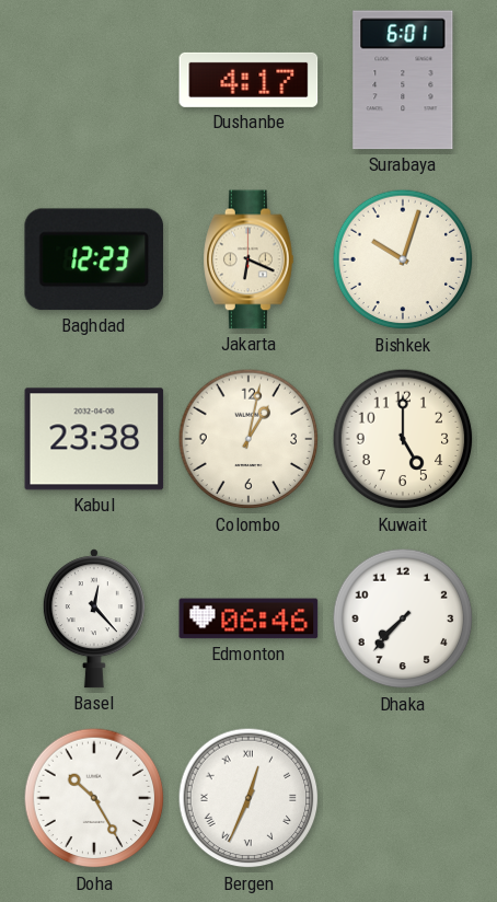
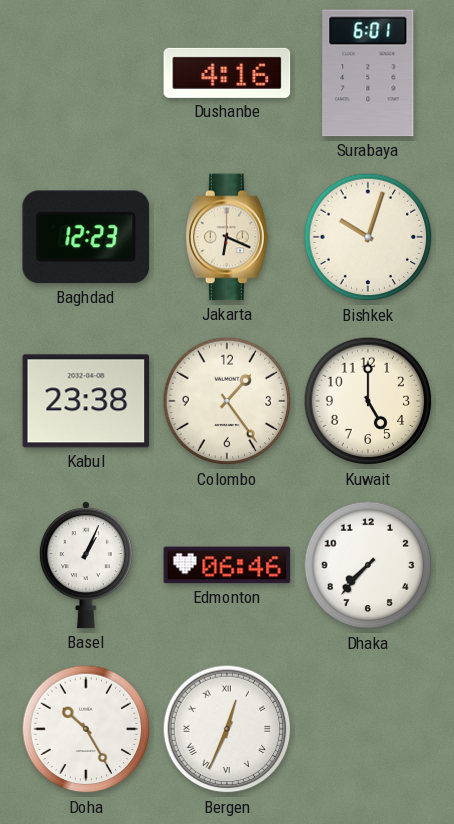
Dushanbe: 4:17 -> 4:16
Colombo: 1:02 -> 1:24
Basel: 12:23 -> 1:04
